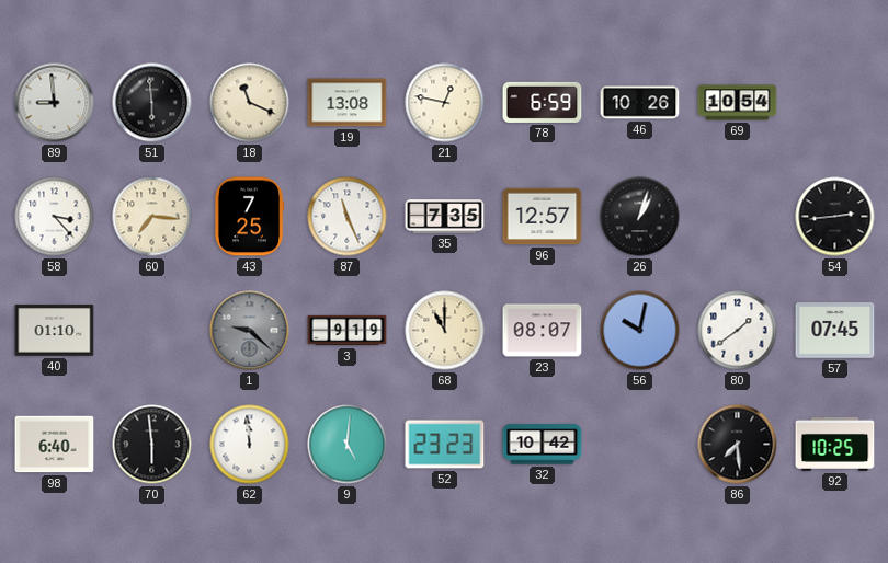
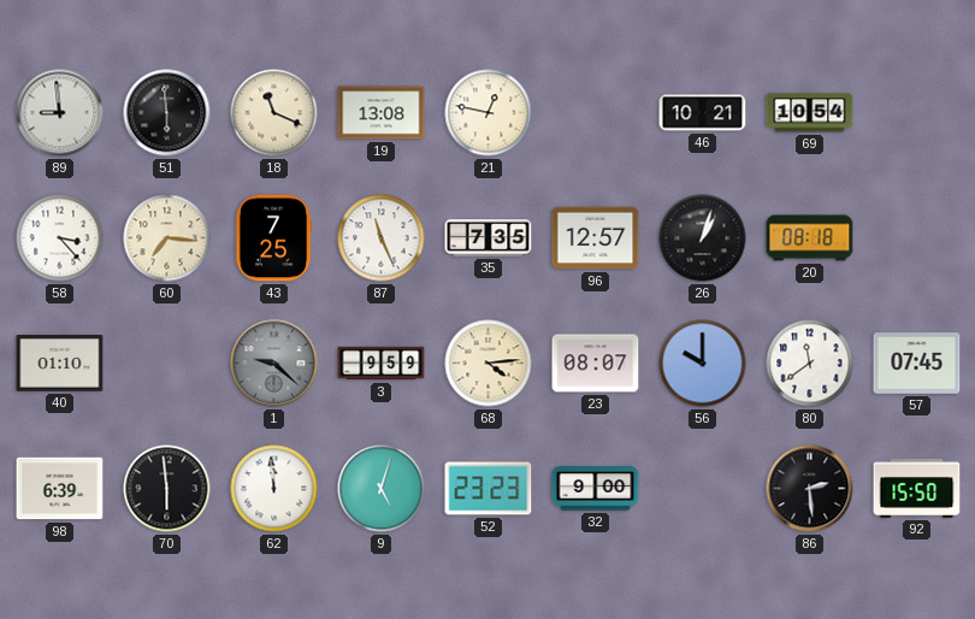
78: 6:59 -> none
46: 10:26 -> 10:21
20: none -> 08:18
54: 2:44 -> none
3: 9:19 -> 9:59
68: 11:00 -> 4:14
56: 10:02 -> 10:00
80: 1:39 -> 11:39
98: 6:40 -> 6:39
9: 5:01 -> 5:03
32: 10:42 -> 9:00
86: 7:29 -> 2:29
92: 10:25 -> 15:50
